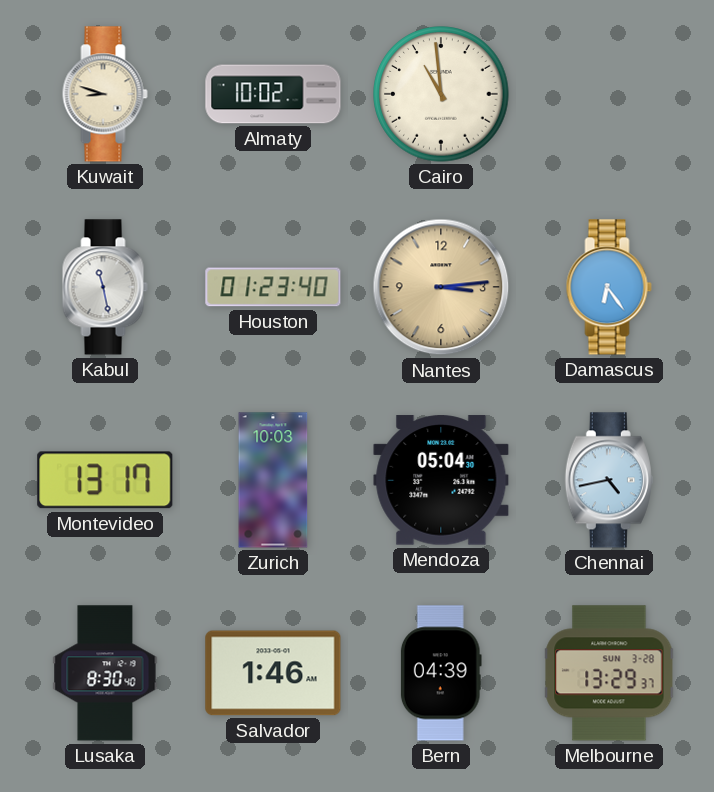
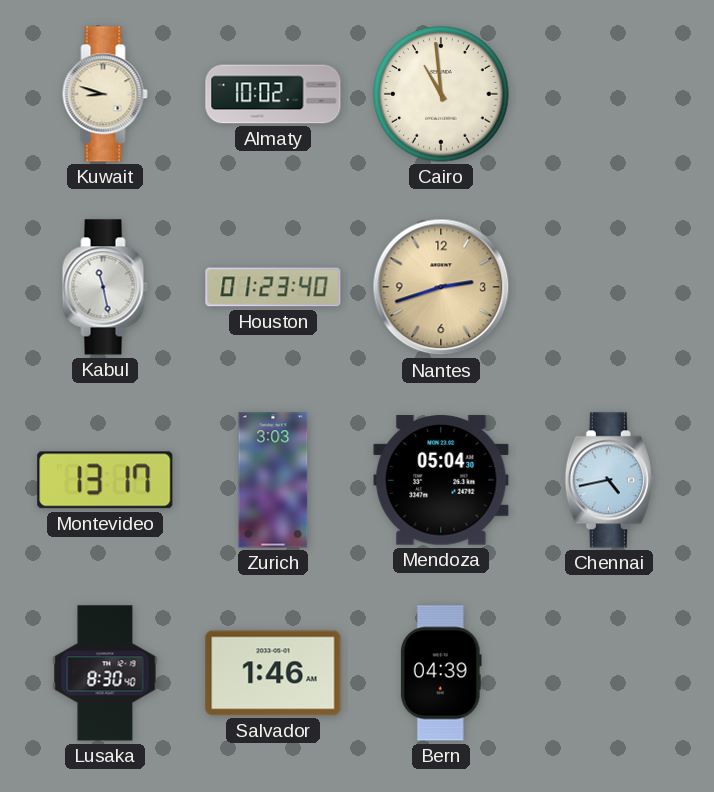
Nantes: 3:14 -> 2:42
Damascus: 6:24 -> none
Zurich: 10:03 -> 3:03
Melbourne: 13:29 -> none
